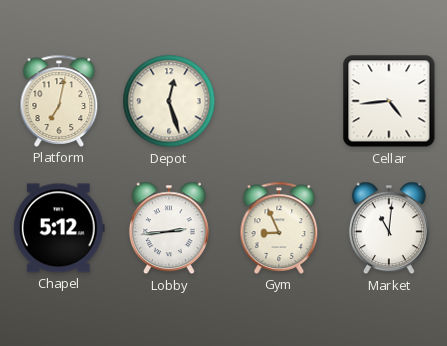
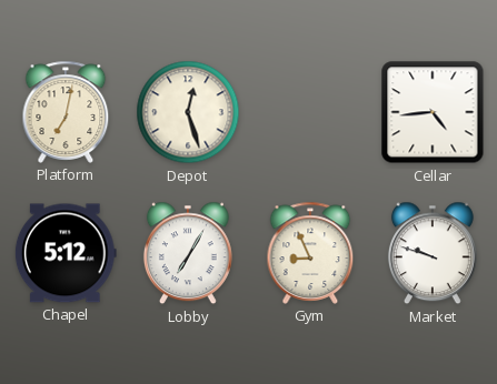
Lobby: 2:44 -> 7:05
Market: 11:01 -> 9:48
